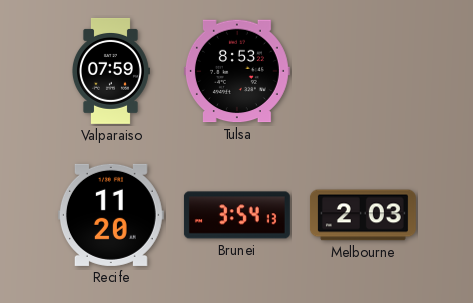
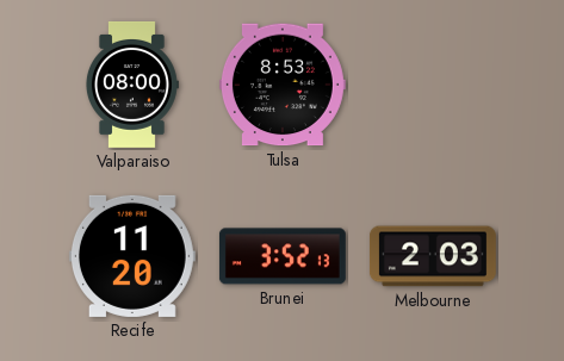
Valparaiso: 07:59 -> 08:00
Brunei: 3:54 -> 3:52
